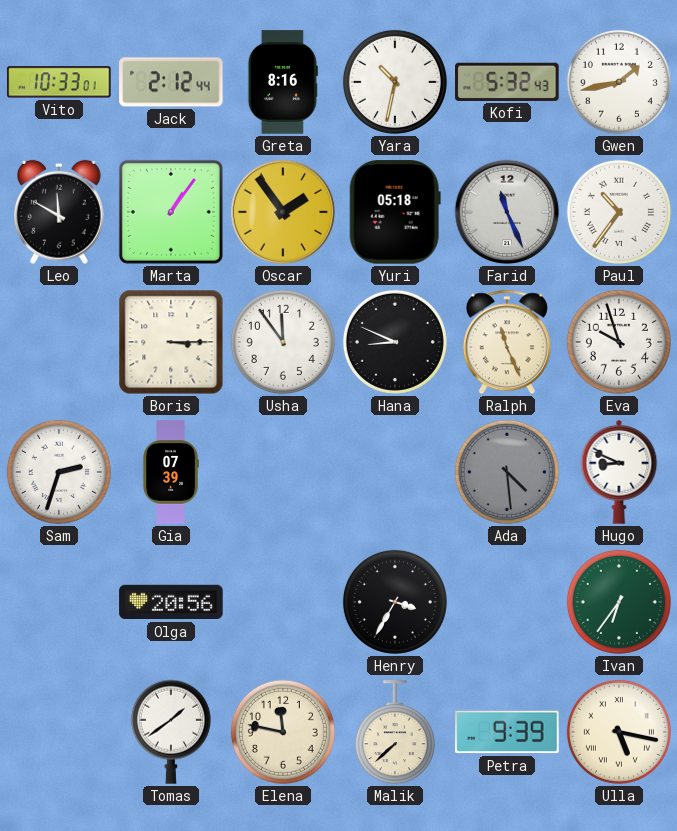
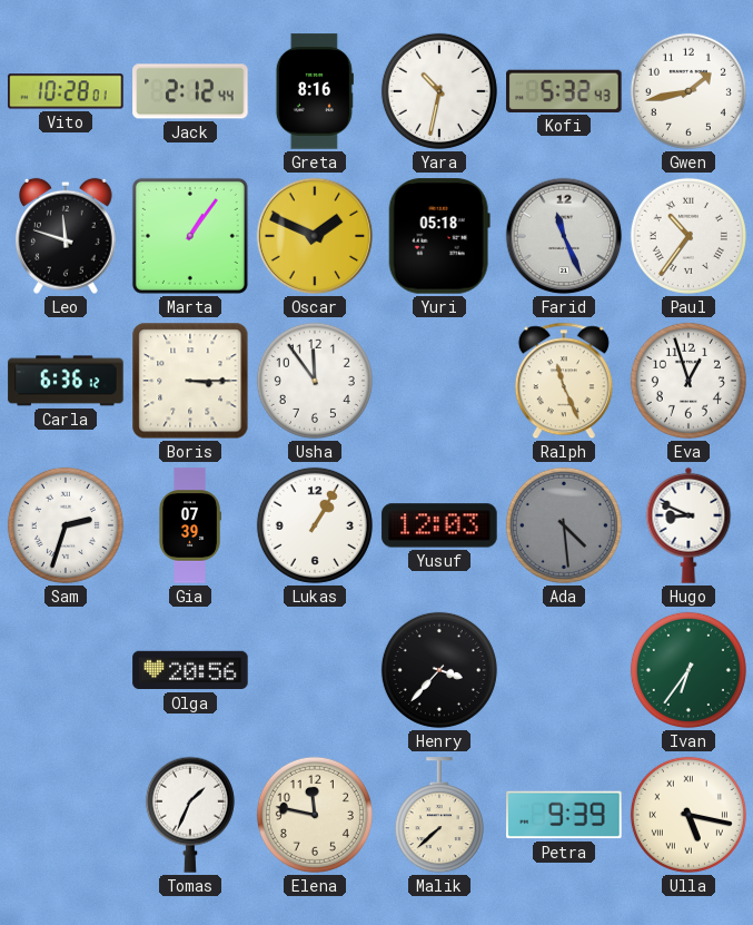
Vito: 10:33 -> 10:28
Leo: 11:50 -> 11:48
Oscar: 1:54 -> 1:49
Carla: none -> 6:36
Hana: 8:49 -> none
Eva: 9:57 -> 12:57
Lukas: none -> 1:05
Yusuf: none -> 12:03
Henry: 3:35 -> 3:37
Tomas: 1:39 -> 1:34
